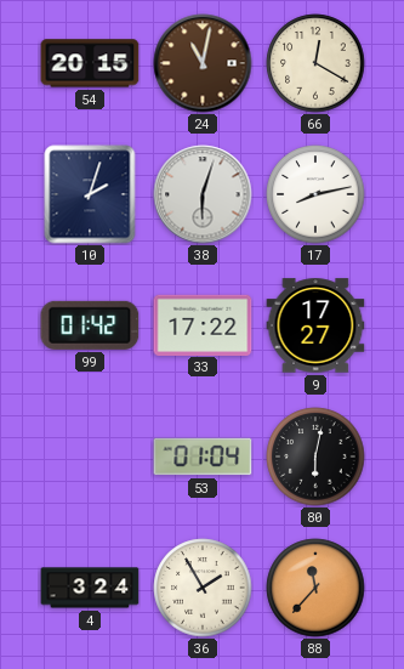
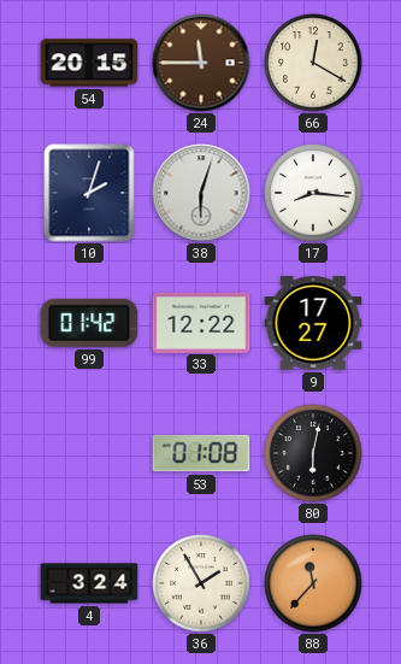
24: 11:02 -> 11:45
17: 8:13 -> 8:16
33: 17:22 -> 12:22
53: 01:04 -> 01:08
